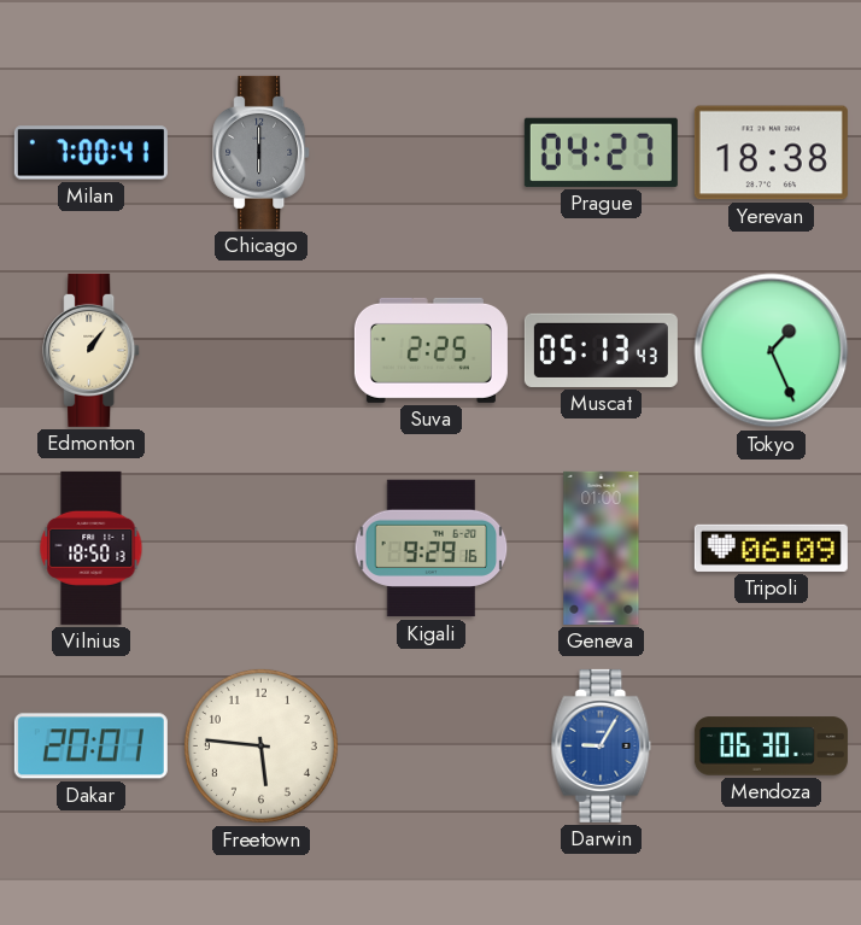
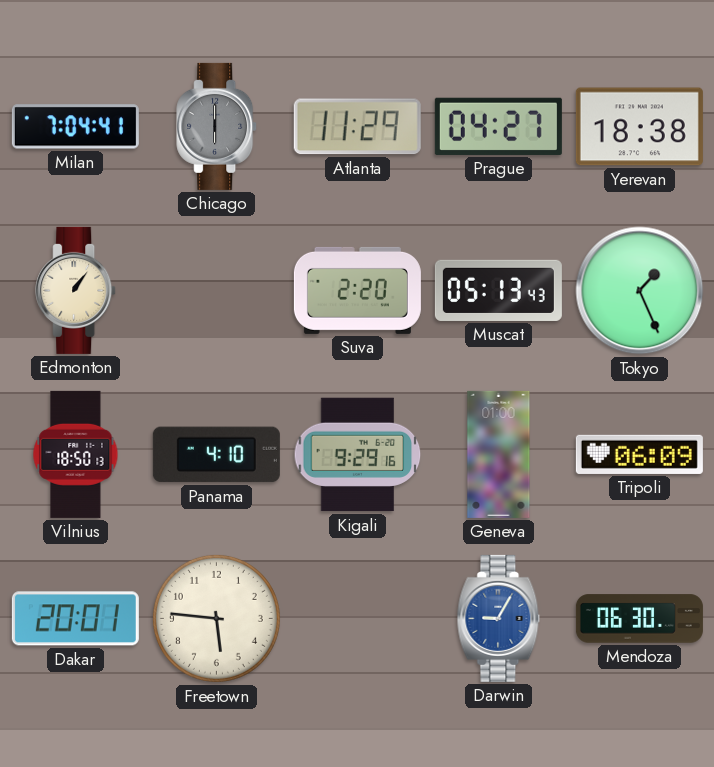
Milan: 7:00 -> 7:04
Atlanta: none -> 11:29
Suva: 2:25 -> 2:20
Panama: none -> 4:10
